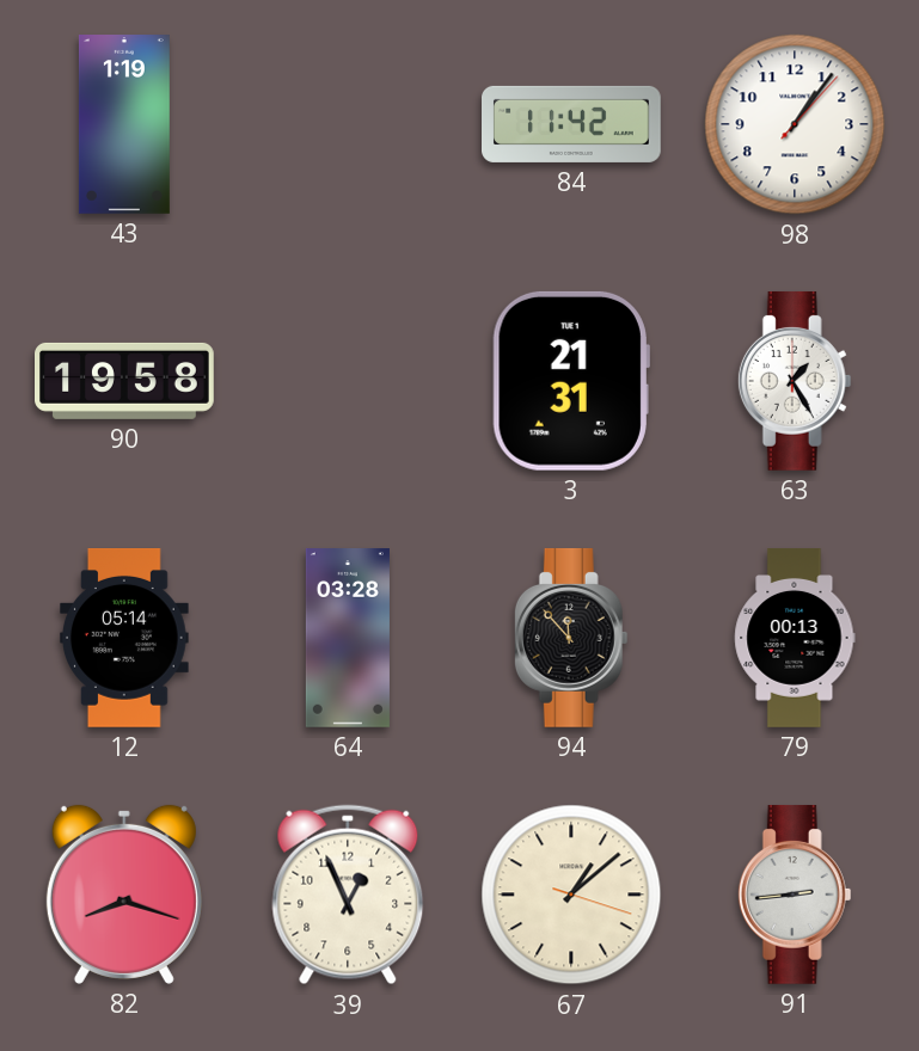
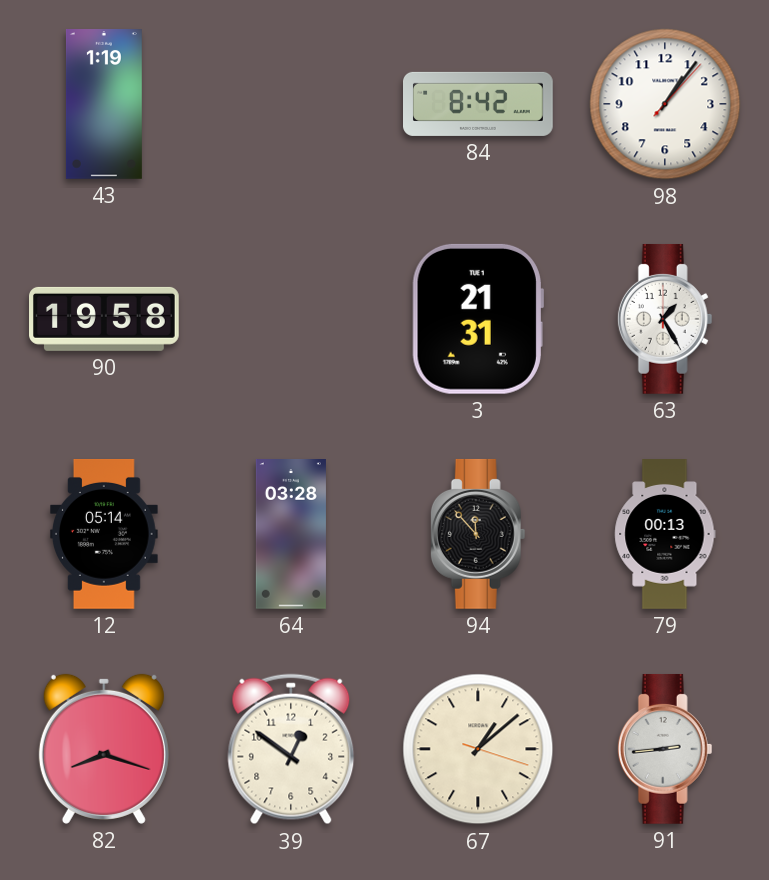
84: 11:42 -> 8:42
39: 12:56 -> 12:51
